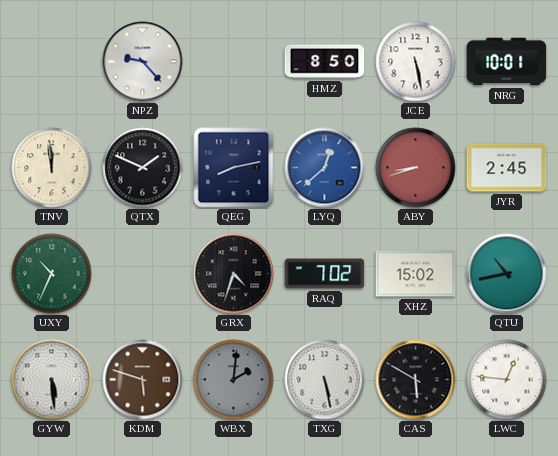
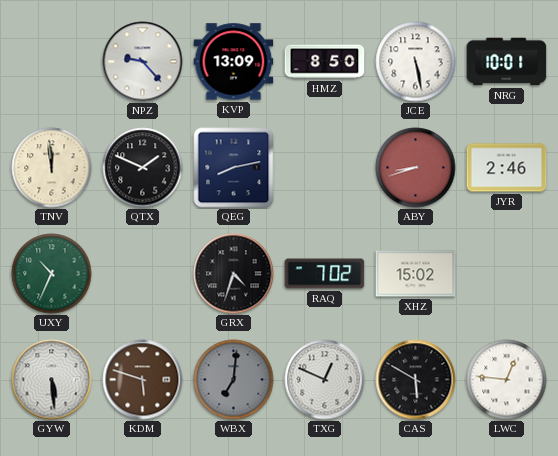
KVP: none -> 13:09
LYQ: 12:38 -> none
JYR: 2:45 -> 2:46
QTU: 10:43 -> none
WBX: 2:01 -> 7:01
TXG: 5:28 -> 12:49
